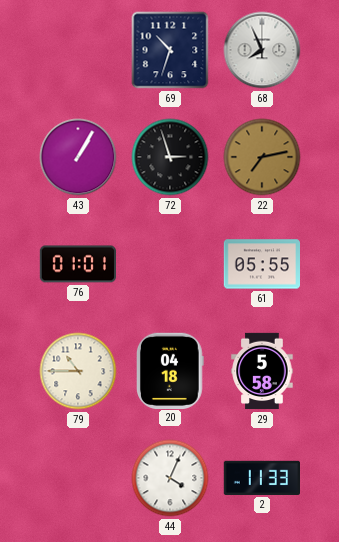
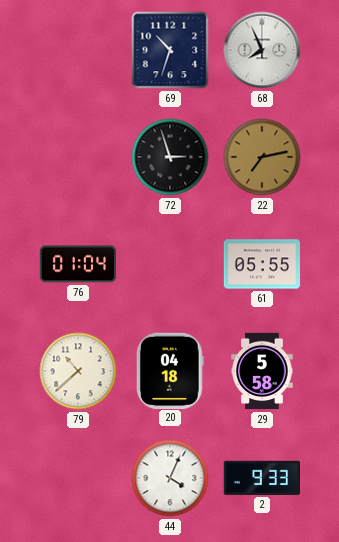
43: 1:05 -> none
76: 01:01 -> 01:04
79: 10:45 -> 10:38
2: 11:33 -> 9:33
